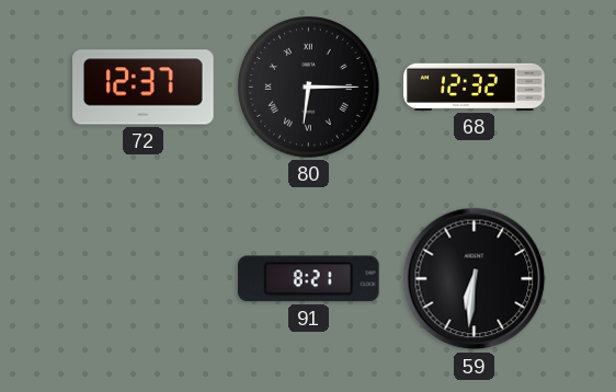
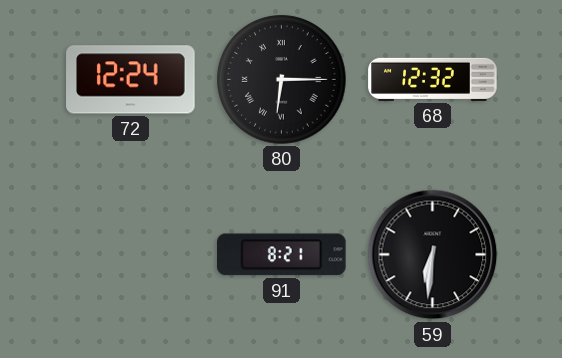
72: 12:37 -> 12:24
